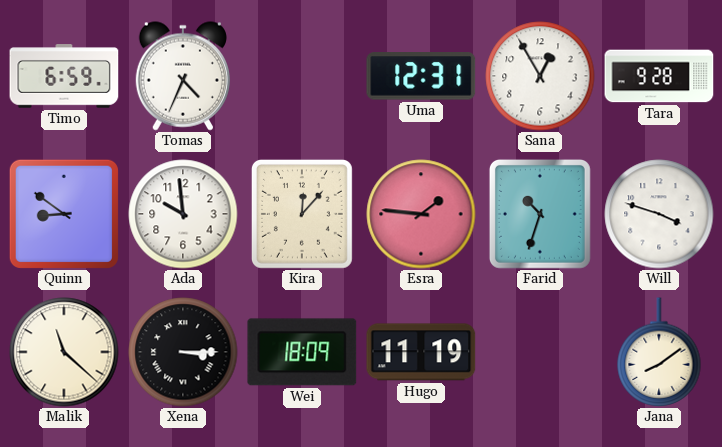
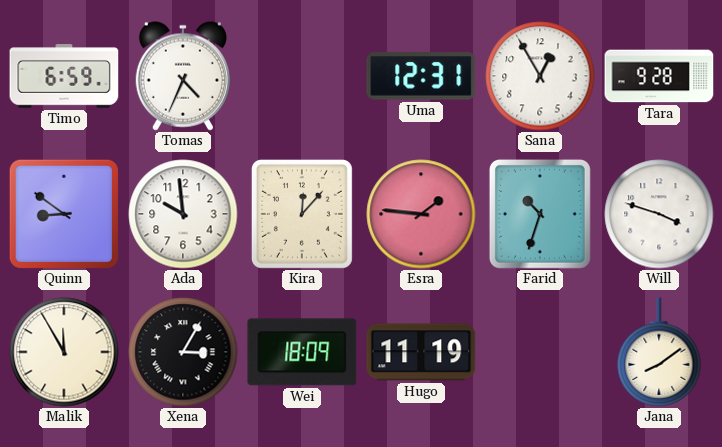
Malik: 11:22 -> 11:55
Xena: 3:15 -> 3:05
